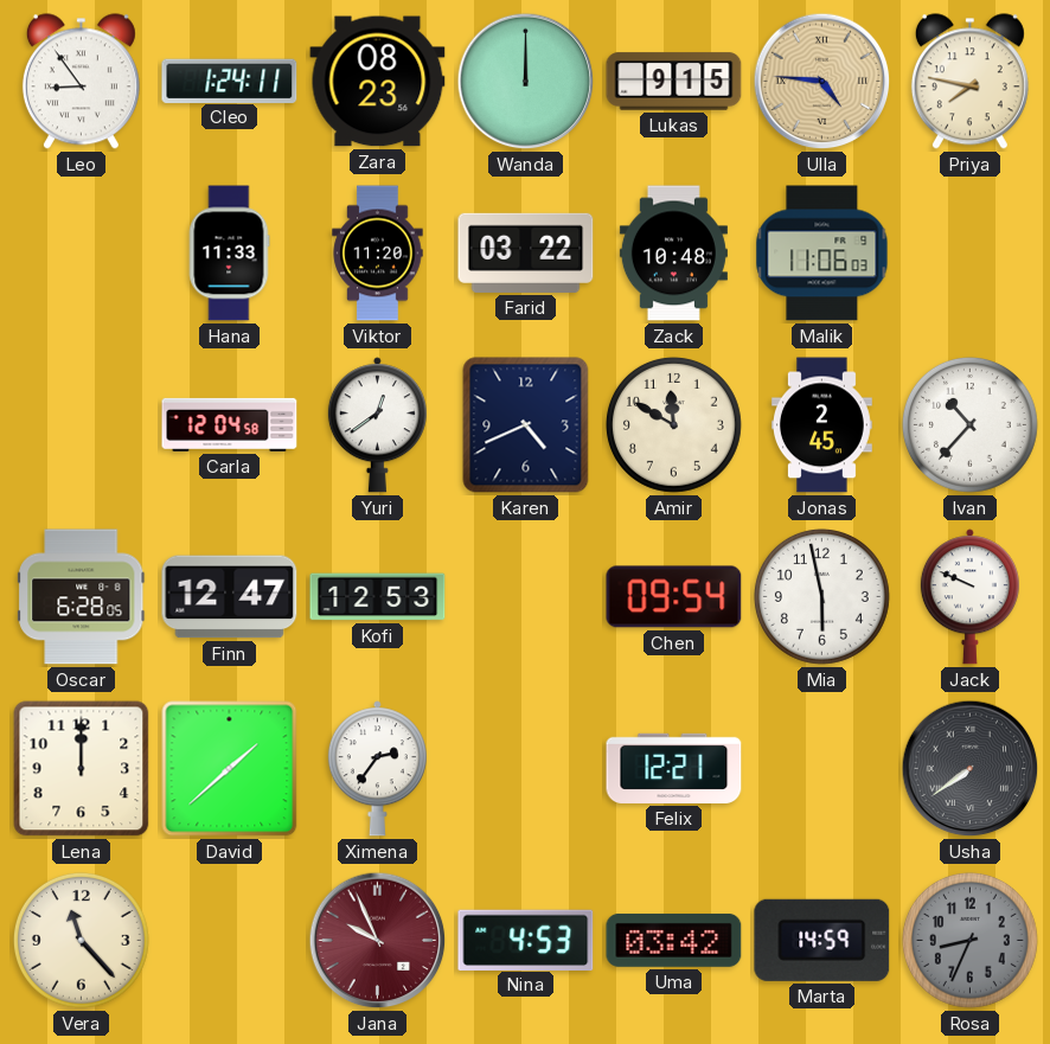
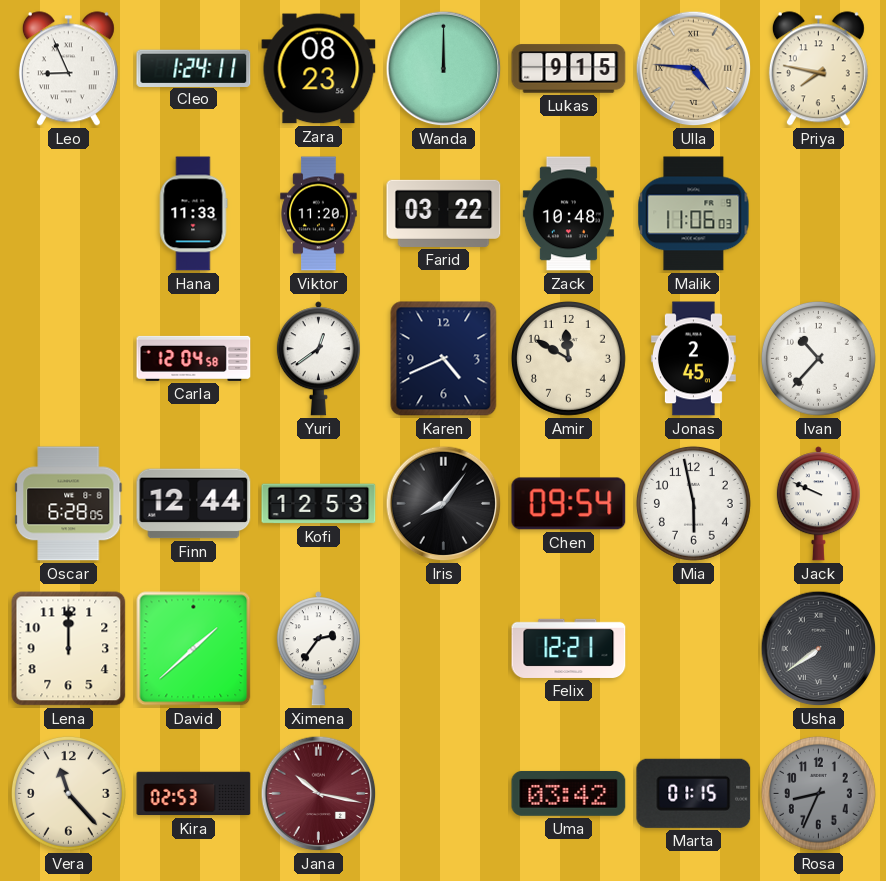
Leo: 8:54 -> 8:56
Finn: 12:47 -> 12:44
Iris: none -> 8:06
Kira: none -> 02:53
Jana: 9:56 -> 10:17
Nina: 4:53 -> none
Marta: 14:59 -> 01:15
